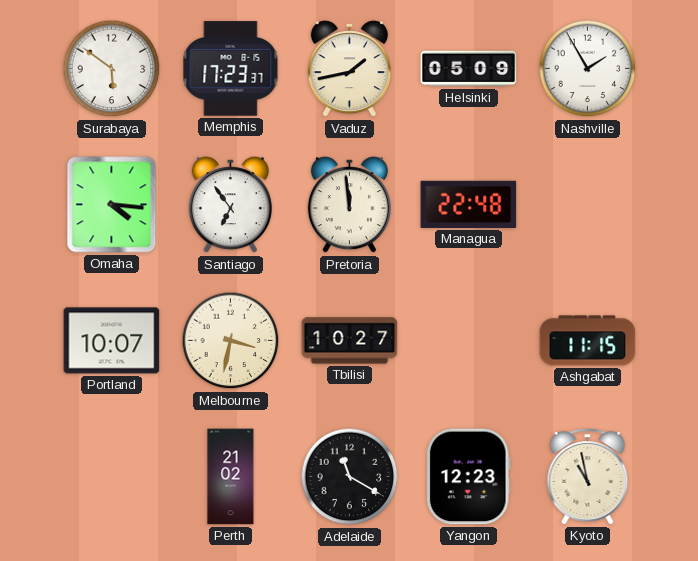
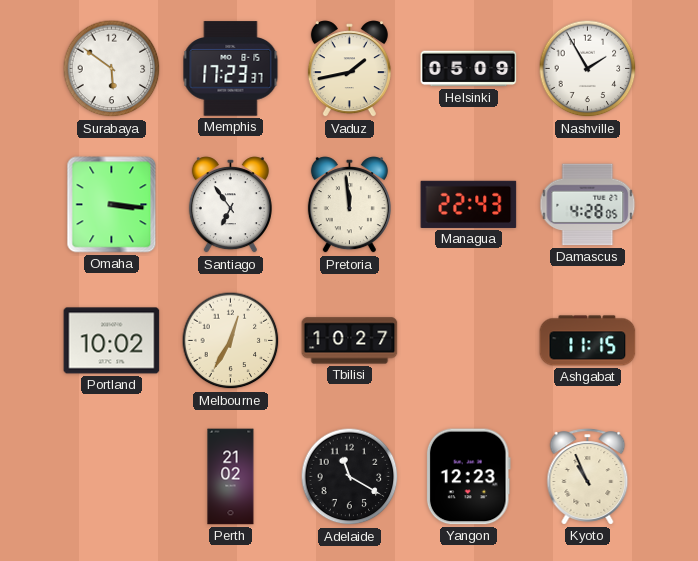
Omaha: 4:16 -> 3:16
Managua: 22:48 -> 22:43
Damascus: none -> 4:28
Portland: 10:07 -> 10:02
Melbourne: 3:32 -> 12:35
Kyoto: 10:58 -> 10:56
